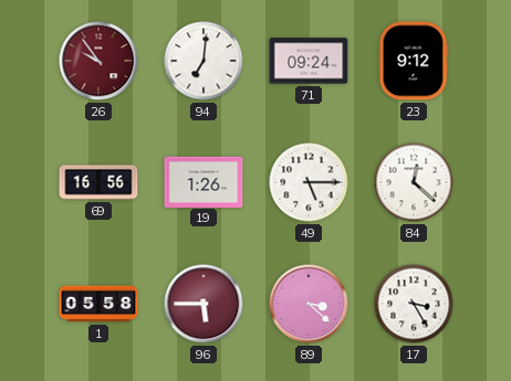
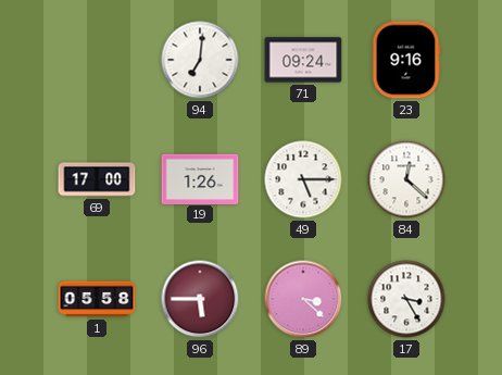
26: 9:54 -> none
23: 9:12 -> 9:16
69: 16:56 -> 17:00
